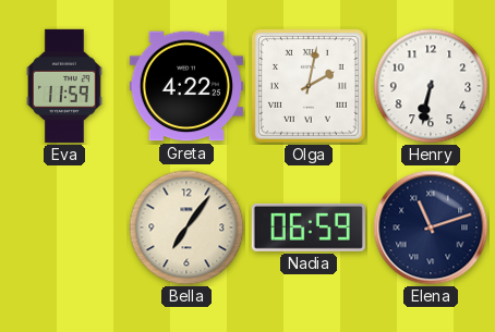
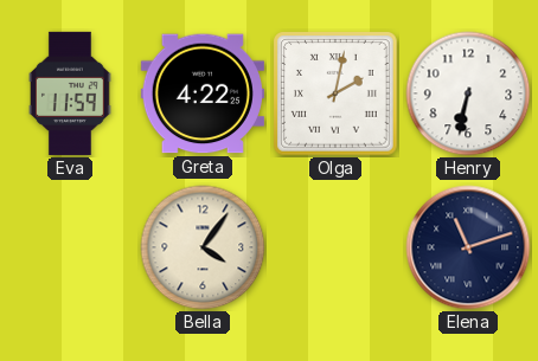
Bella: 7:06 -> 4:06
Nadia: 06:59 -> none
